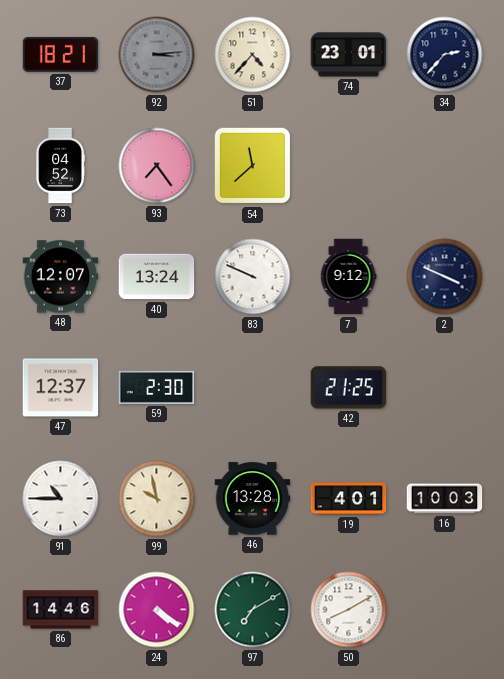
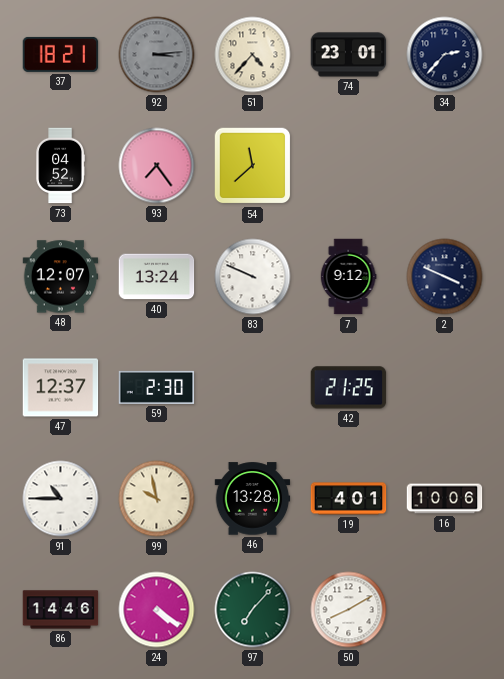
16: 10:03 -> 10:06
97: 7:10 -> 7:07
